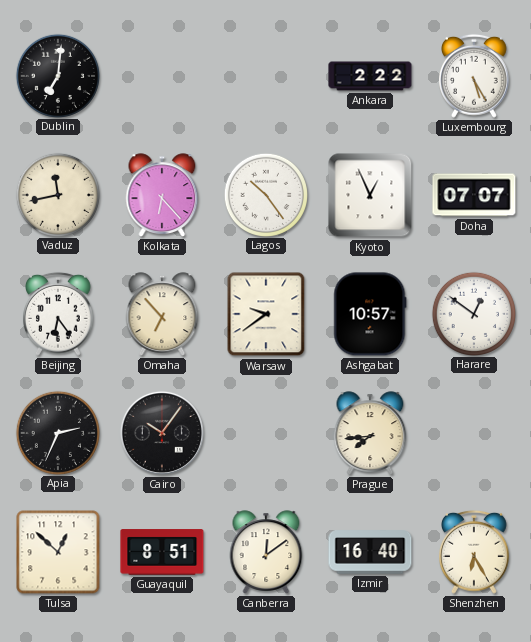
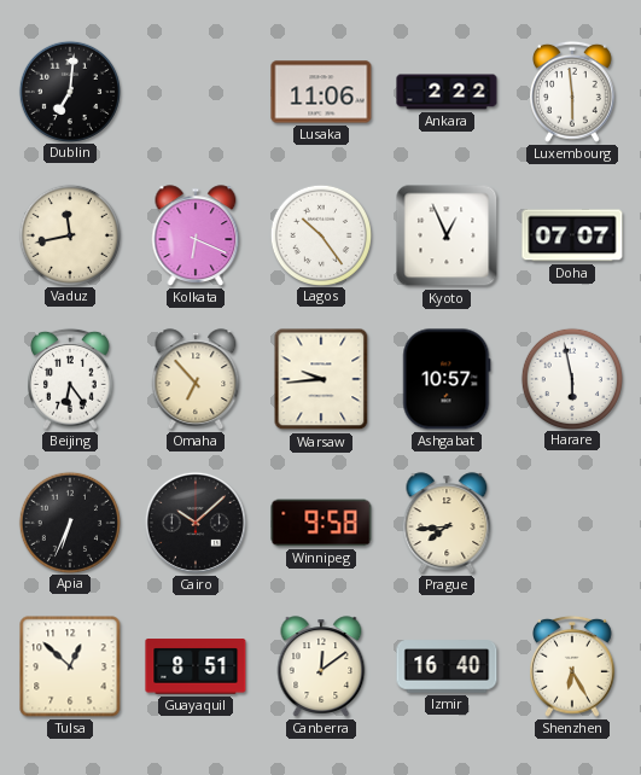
Lusaka: none -> 11:06
Luxembourg: 5:25 -> 5:59
Kolkata: 6:23 -> 6:19
Warsaw: 9:39 -> 9:44
Harare: 12:51 -> 5:58
Apia: 2:34 -> 6:34
Cairo: 10:06 -> 10:08
Winnipeg: none -> 9:58
